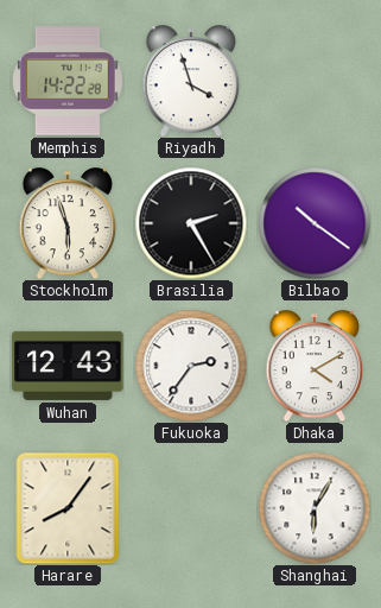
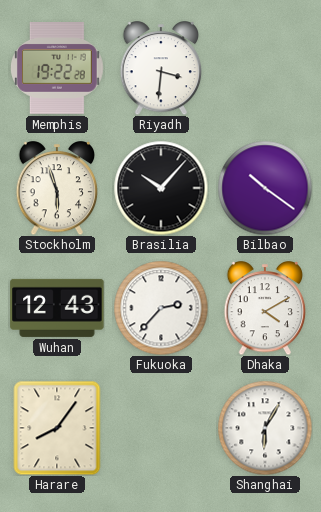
Memphis: 14:22 -> 19:22
Riyadh: 3:57 -> 3:31
Brasilia: 2:25 -> 10:07
Fukuoka: 2:36 -> 2:37
